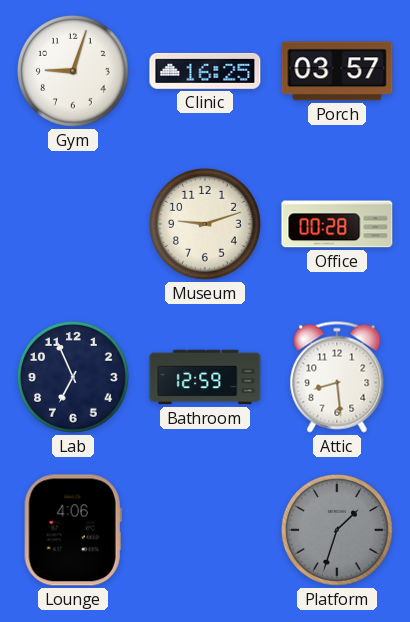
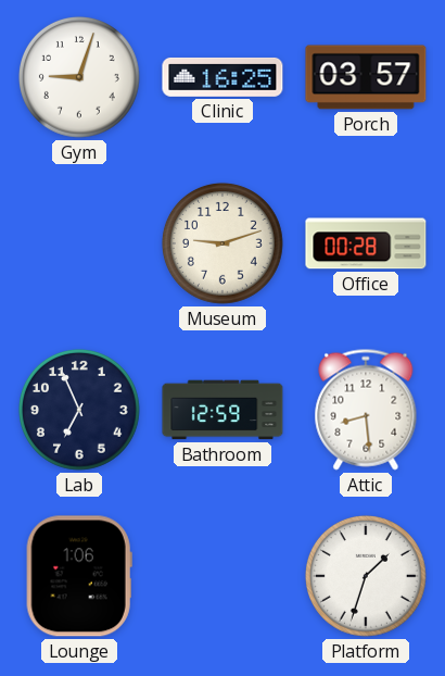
Lounge: 4:06 -> 1:06
Platform dial: grey -> white
